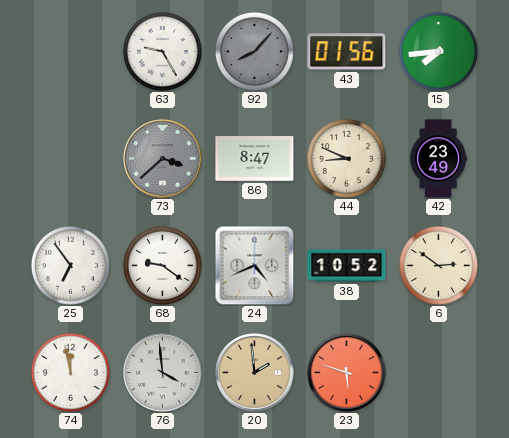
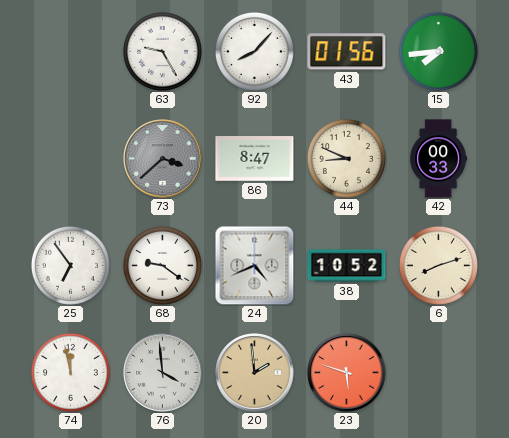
92 dial: grey -> white
42: 23:49 -> 00:33
6: 2:51 -> 8:12
